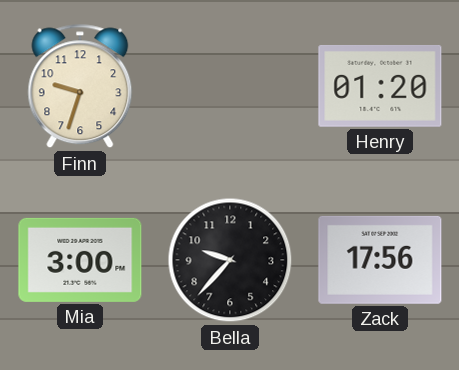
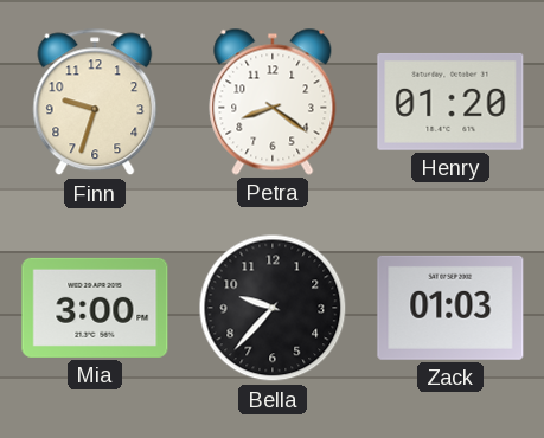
Petra: none -> 8:21
Zack: 17:56 -> 01:03
